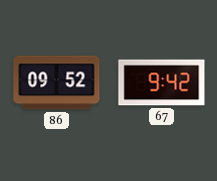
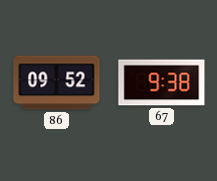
67: 9:42 -> 9:38
